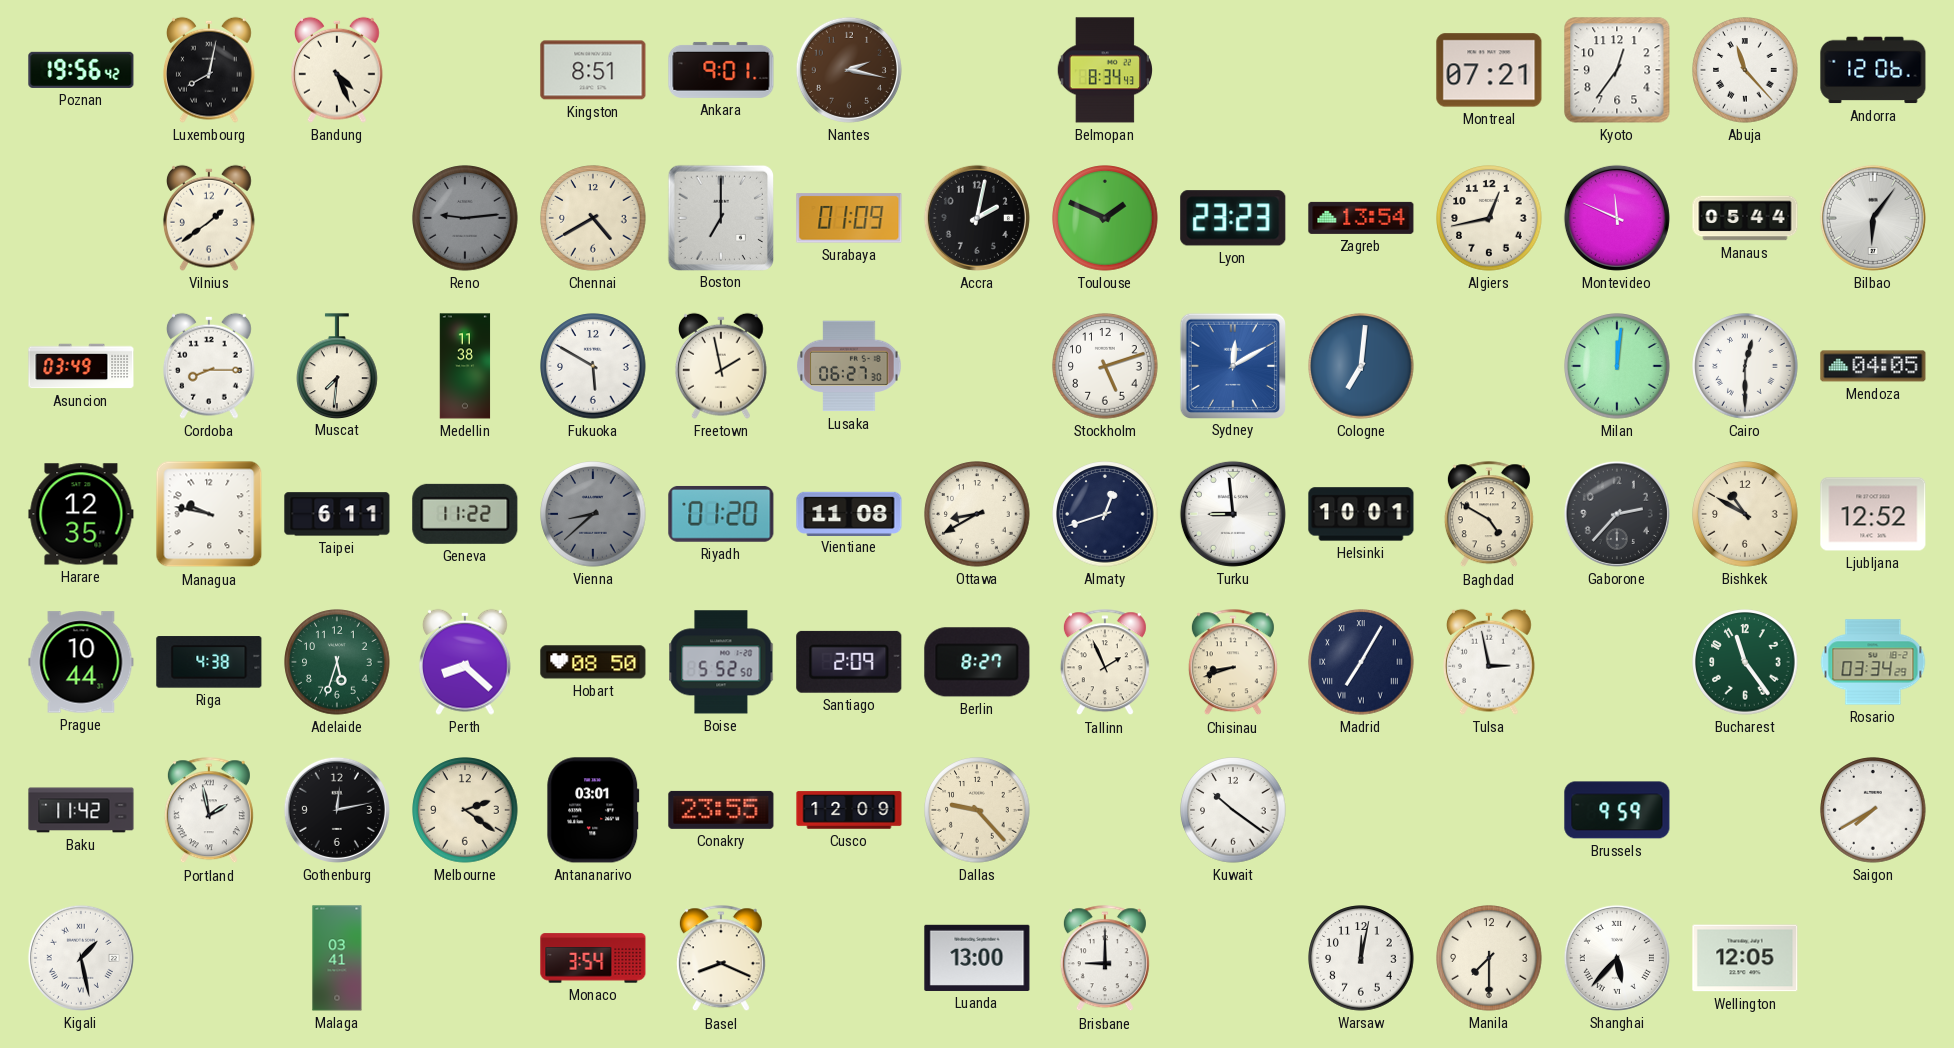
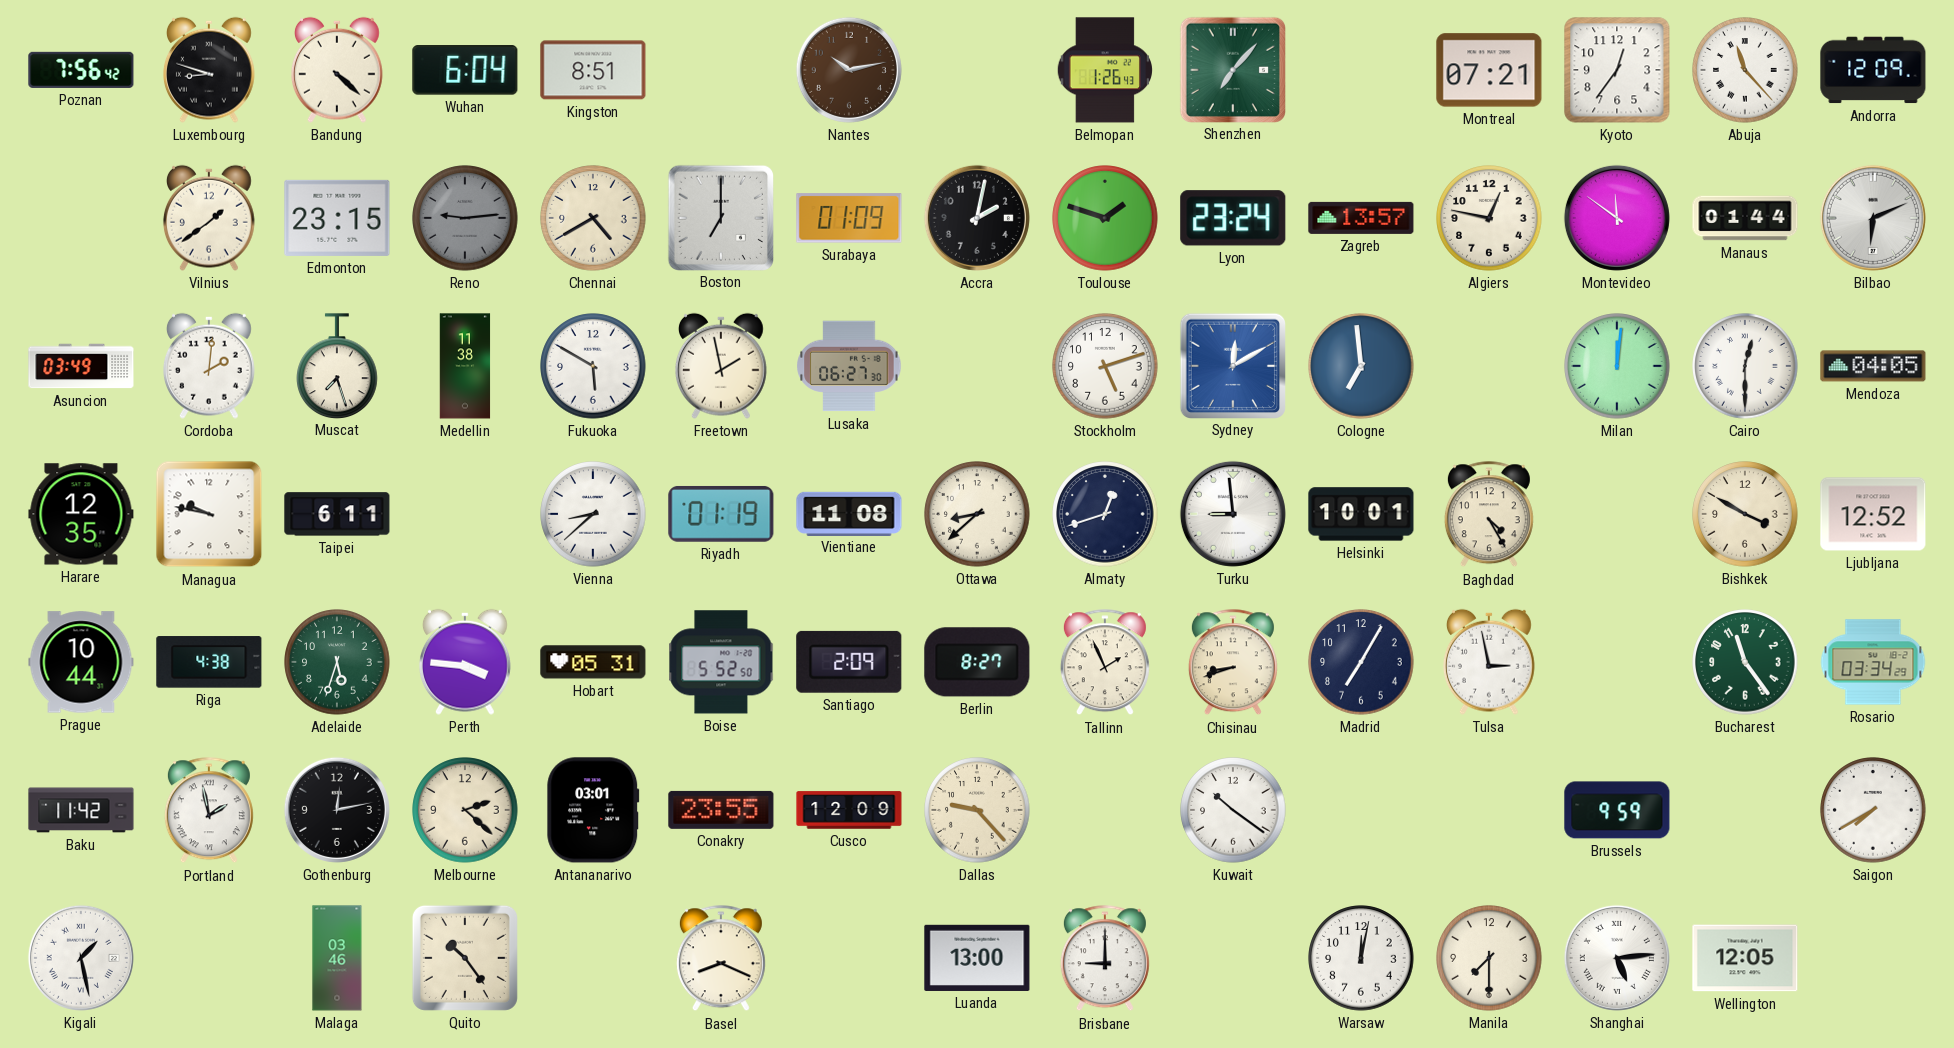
Poznan: 19:56 -> 7:56
Luxembourg: 8:02 -> 8:48
Bandung: 4:26 -> 4:22
Wuhan: none -> 6:04
Ankara: 9:01 -> none
Nantes: 2:17 -> 10:13
Belmopan: 8:34 -> 1:26
Shenzhen: none -> 7:07
Andorra: 12:06 -> 12:09
Edmonton: none -> 23:15
Toulouse: 1:49 -> 1:48
Lyon: 23:23 -> 23:24
Zagreb: 13:54 -> 13:57
Algiers: 12:43 -> 12:47
Montevideo: 11:49 -> 11:51
Manaus: 05:44 -> 01:44
Bilbao: 6:06 -> 6:11
Cordoba: 8:15 -> 2:01
Muscat: 7:31 -> 7:27
Cologne: 7:01 -> 6:59
Geneva: 11:22 -> none
Vienna dial: grey -> white
Riyadh: 01:20 -> 01:19
Ottawa: 8:40 -> 8:38
Baghdad: 4:50 -> 4:25
Gaborone: 2:37 -> none
Bishkek: 10:50 -> 3:50
Perth: 8:22 -> 3:46
Hobart: 08:50 -> 05:31
Madrid numerals: Roman -> Arabic
Melbourne: 2:21 -> 2:22
Malaga: 03:41 -> 03:46
Quito: none -> 10:24
Monaco: 3:54 -> none
Shanghai: 5:37 -> 5:14
